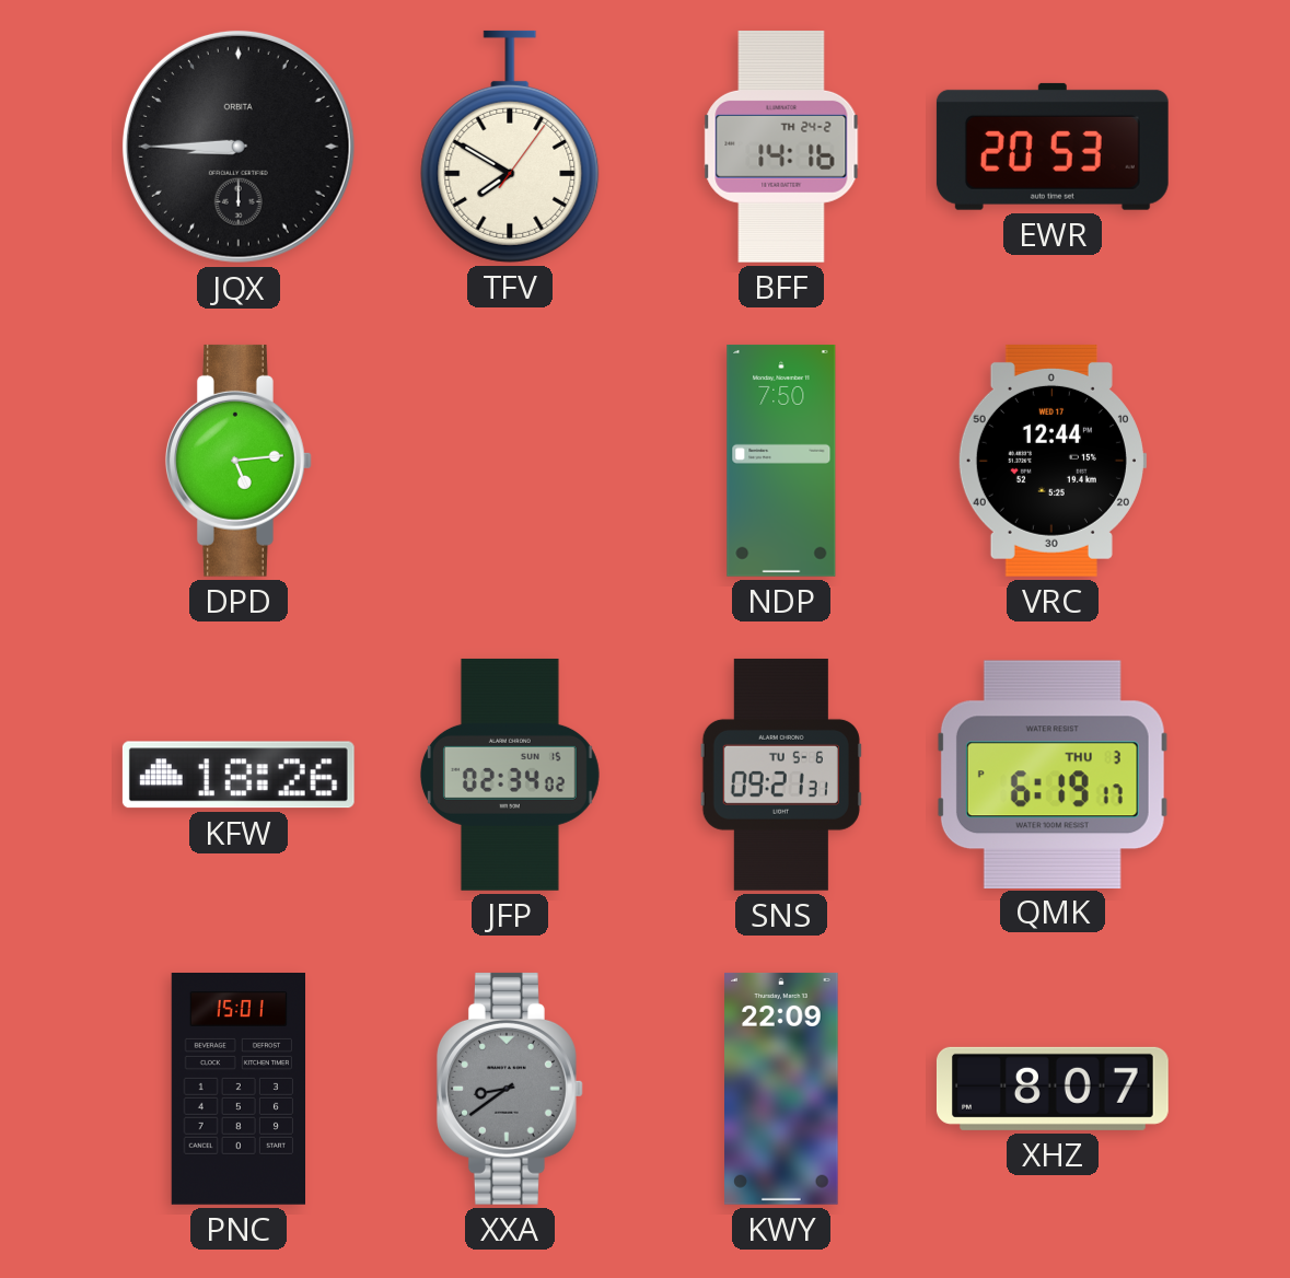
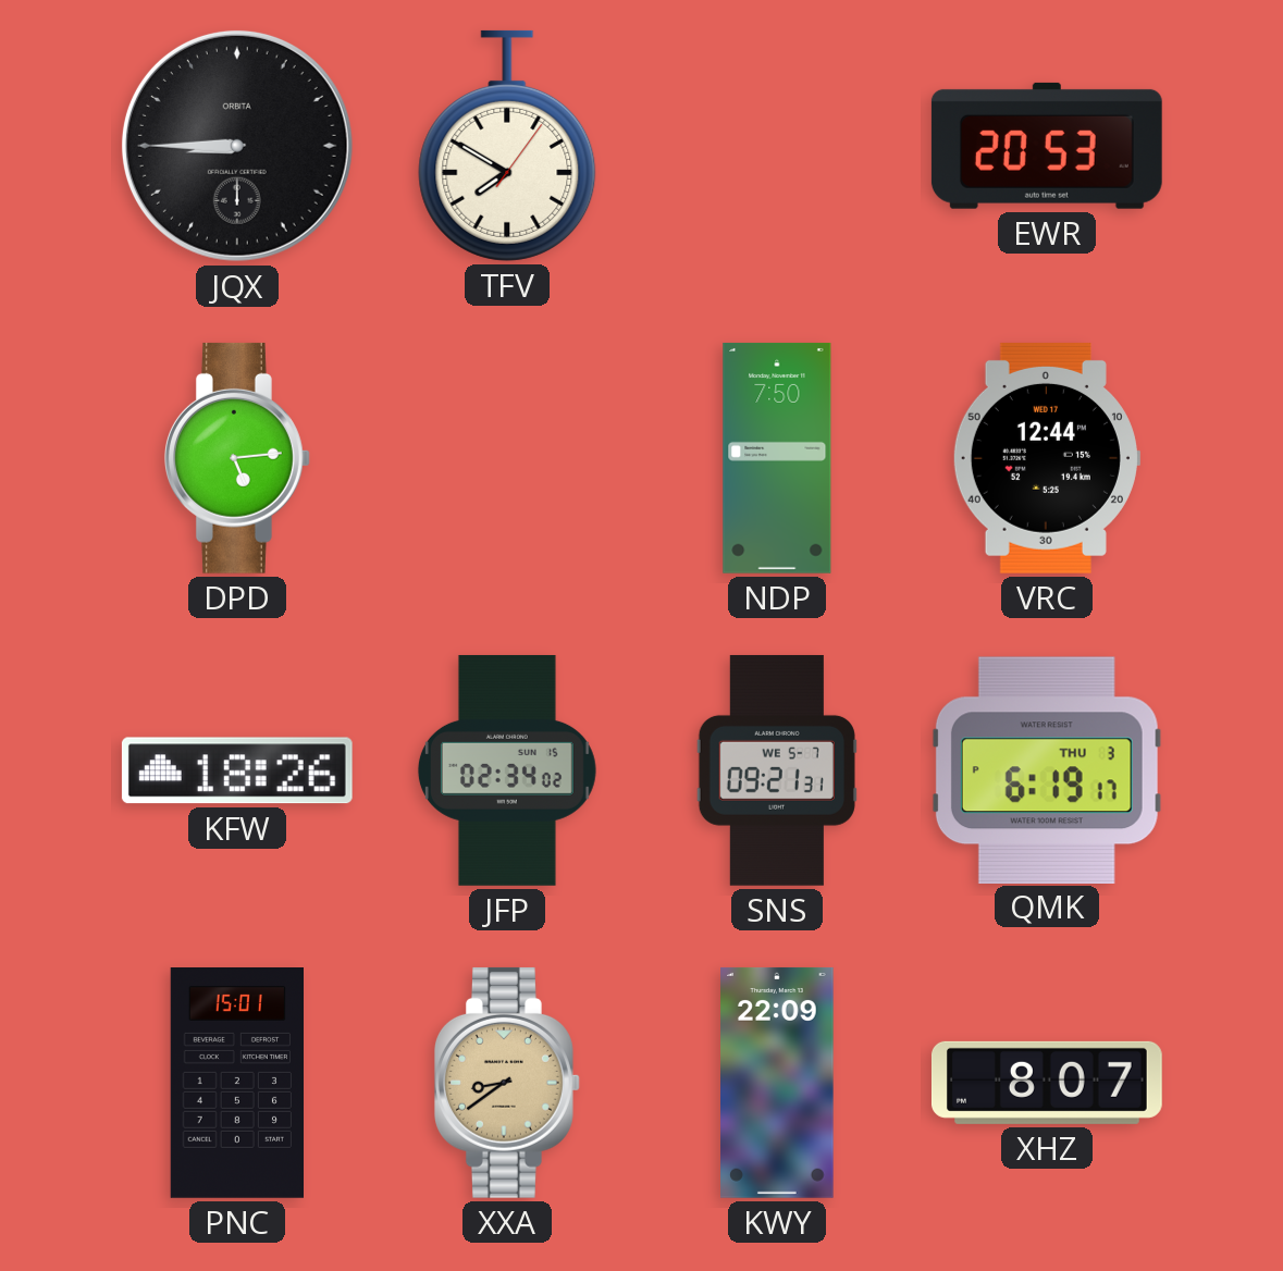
BFF: 14:16 -> none
SNS date: TU 5-6 -> WE 5-7
XXA dial: grey -> champagne
